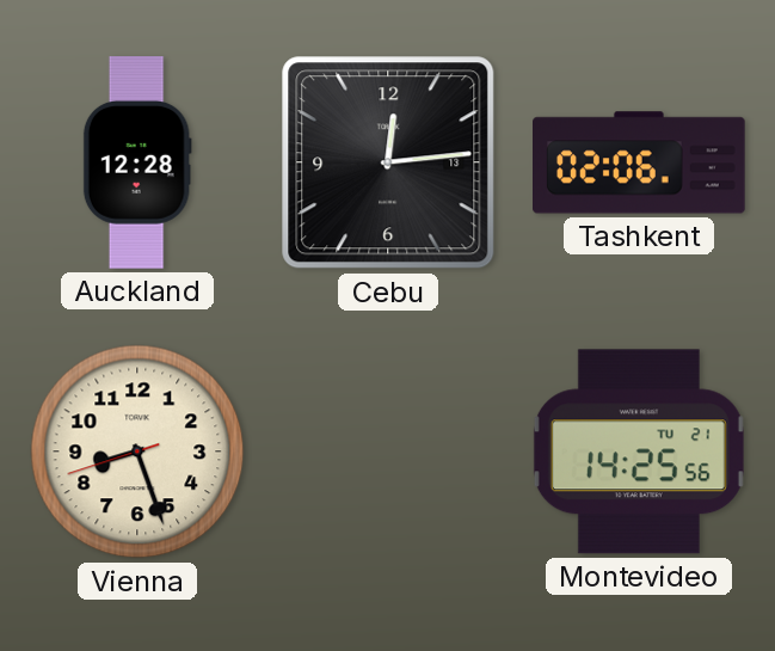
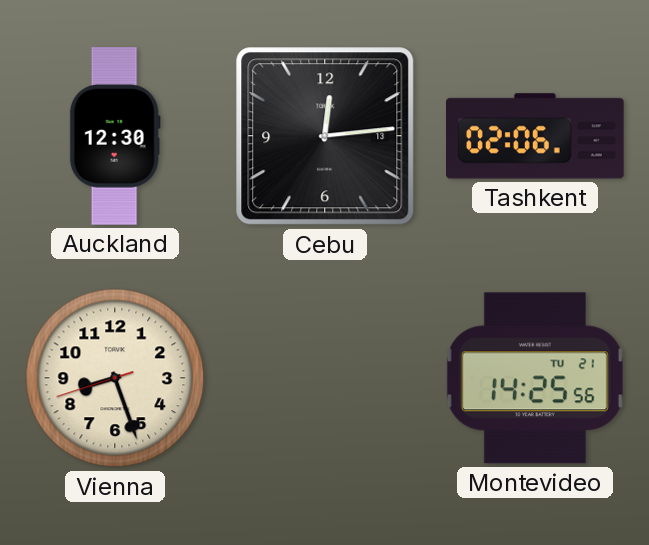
Auckland: 12:28 -> 12:30
